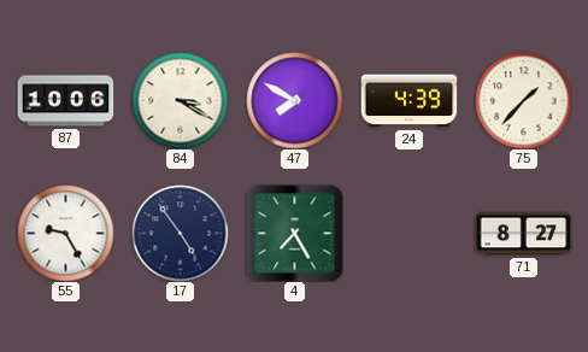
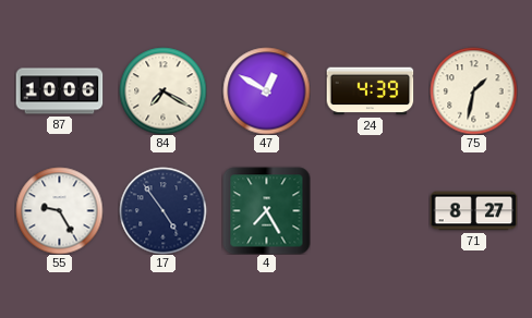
84: 3:20 -> 7:20
47: 7:50 -> 12:50
75: 1:37 -> 1:32
